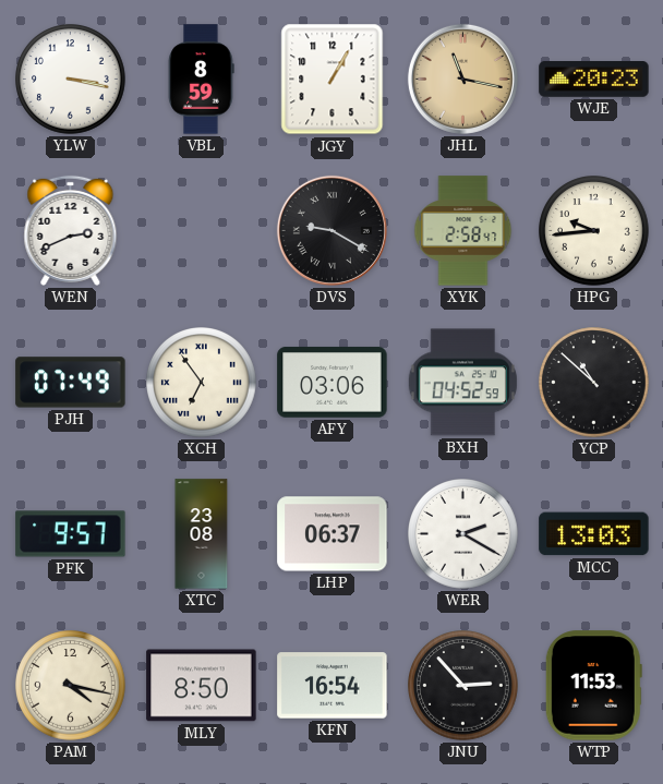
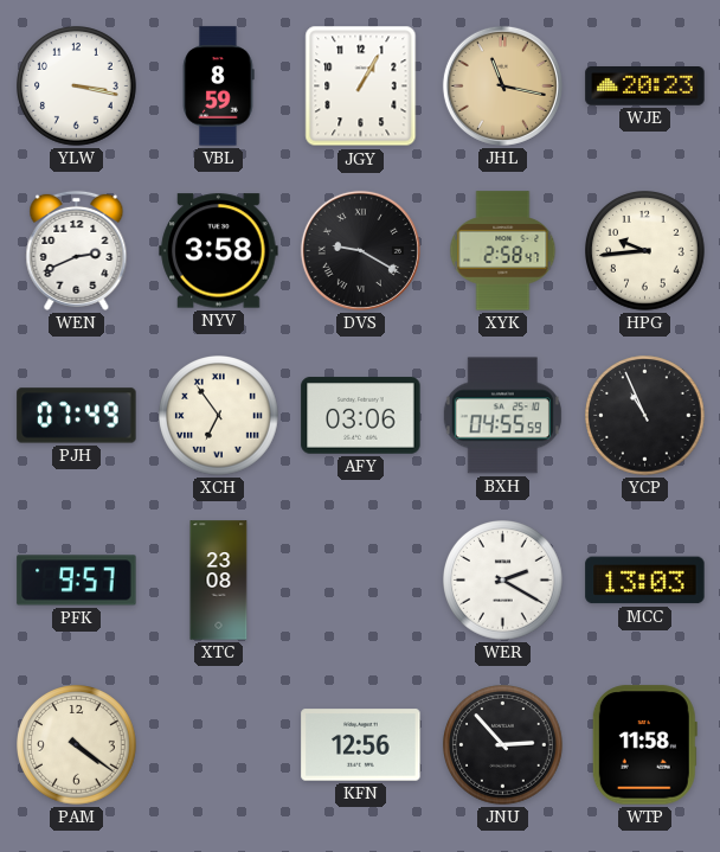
NYV: none -> 3:58
BXH: 04:52 -> 04:55
YCP: 10:52 -> 10:56
LHP: 06:37 -> none
PAM: 4:17 -> 4:21
MLY: 8:50 -> none
KFN: 16:54 -> 12:56
WTP: 11:53 -> 11:58
